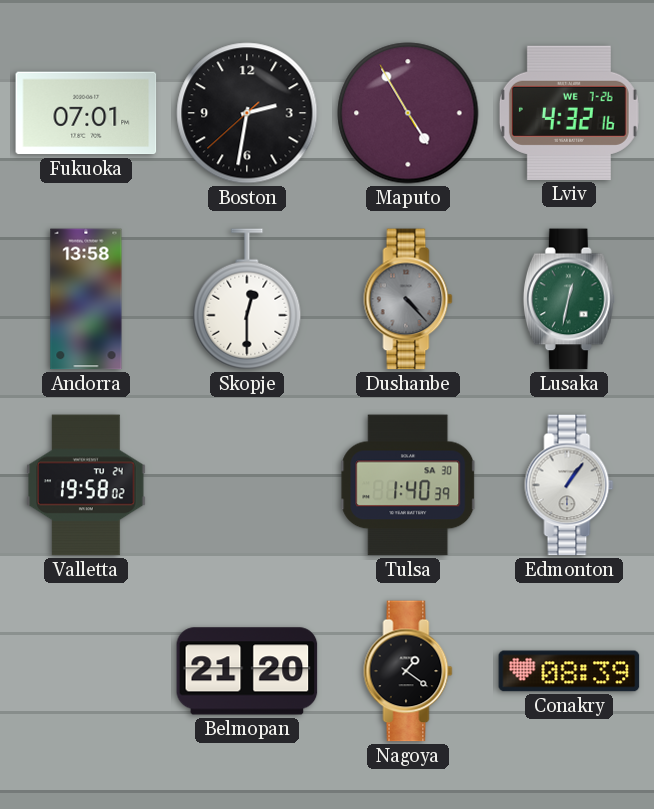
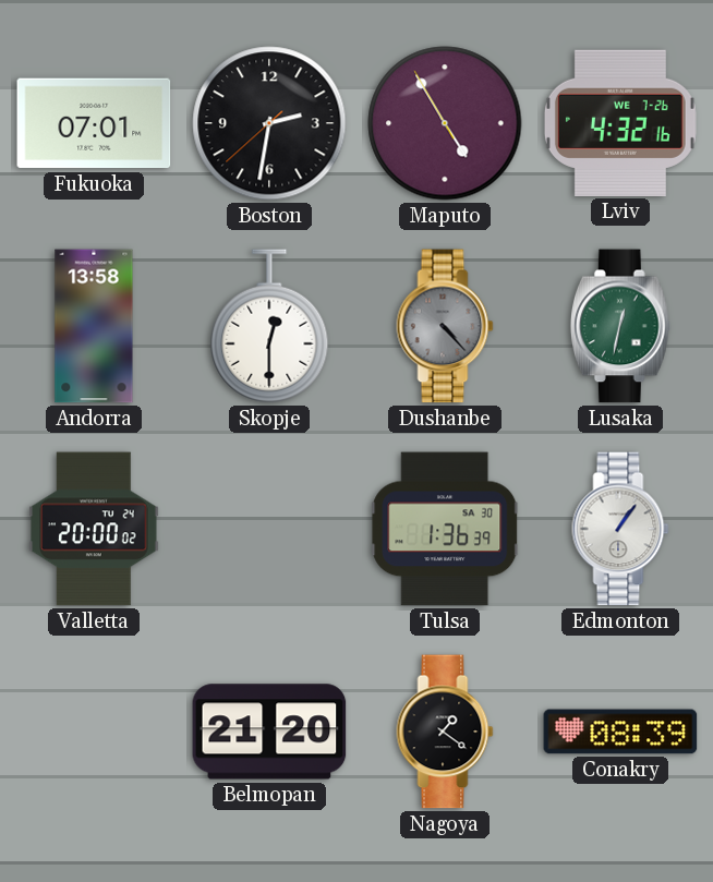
Valletta: 19:58 -> 20:00
Tulsa: 1:40 -> 1:36
